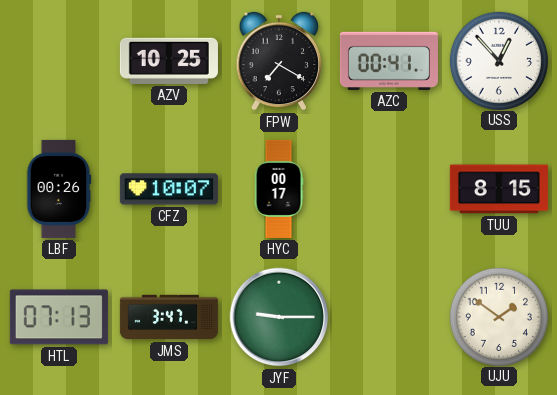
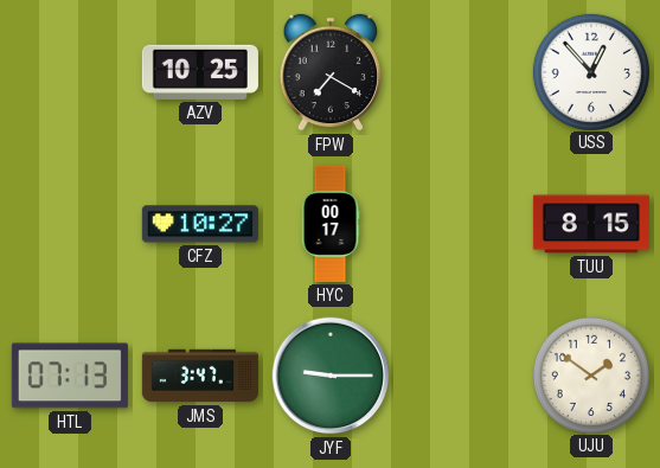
AZC: 00:41 -> none
LBF: 00:26 -> none
CFZ: 10:07 -> 10:27
